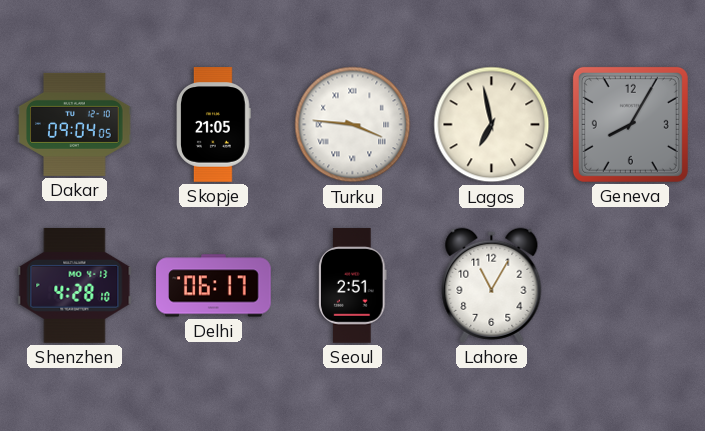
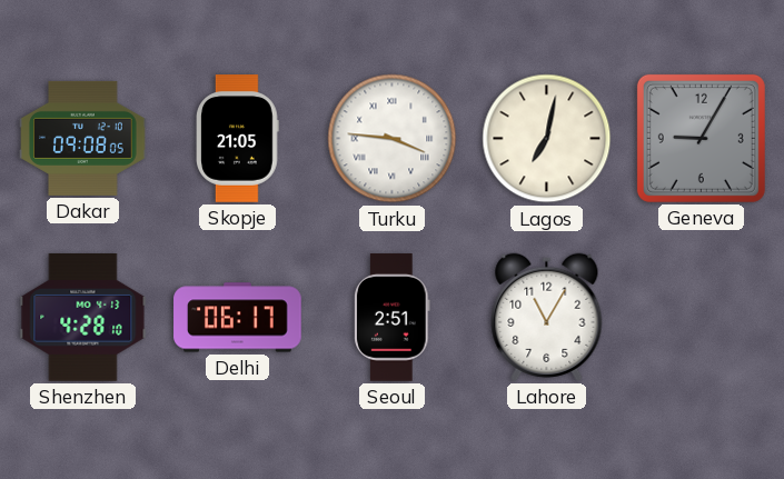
Dakar: 09:04 -> 09:08
Lagos: 6:58 -> 7:02
Geneva: 8:05 -> 9:05
